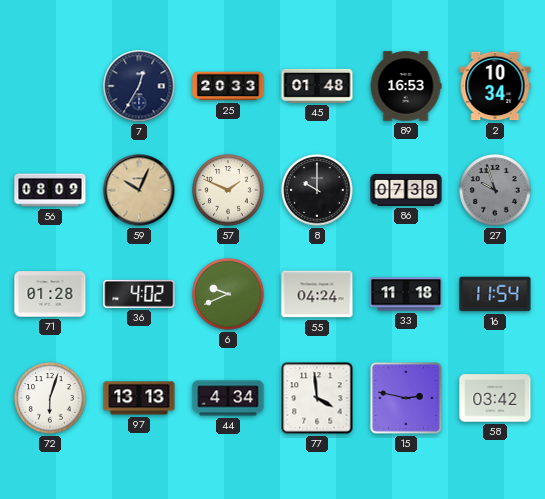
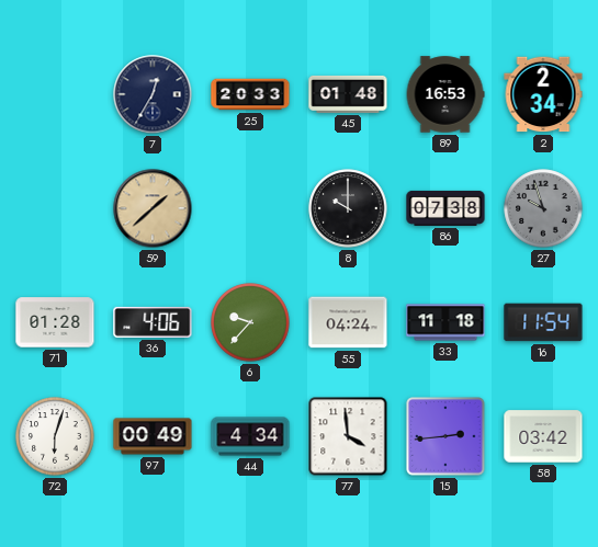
2: 10:34 -> 2:34
56: 08:09 -> none
59: 10:04 -> 1:38
57: 1:49 -> none
36: 4:02 -> 4:06
6: 9:41 -> 9:37
97: 13:13 -> 00:49
15: 2:47 -> 2:44
